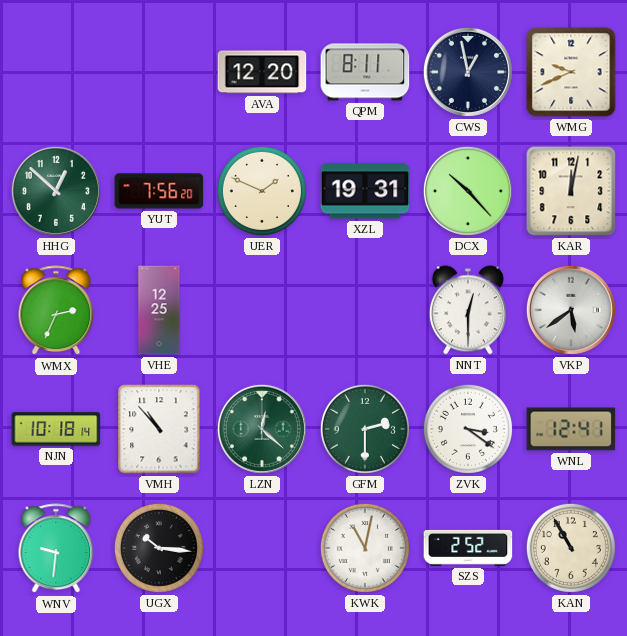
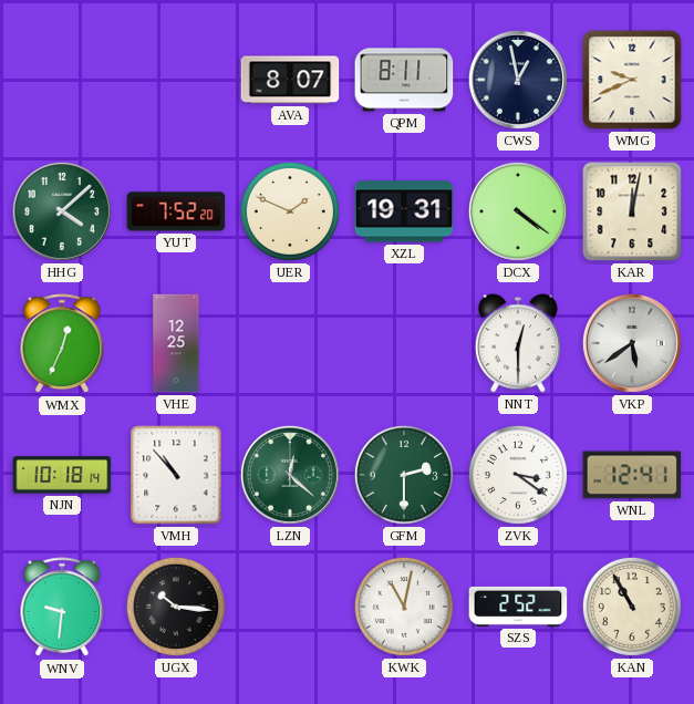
AVA: 12:20 -> 8:07
HHG: 12:52 -> 4:08
YUT: 7:56 -> 7:52
DCX: 10:23 -> 4:21
WMX: 2:34 -> 12:34
